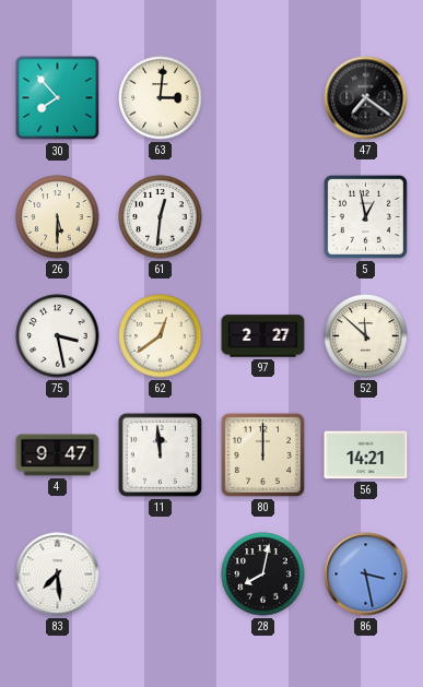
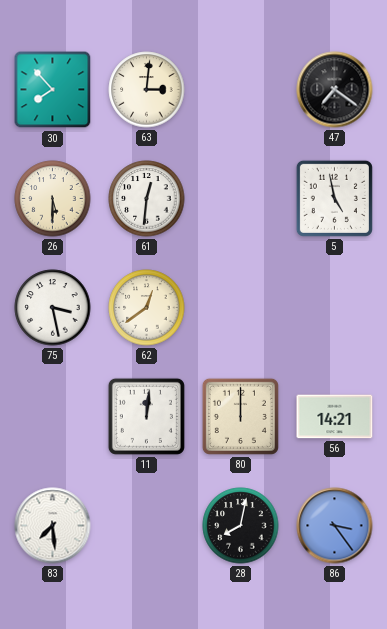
5: 12:58 -> 4:58
97: 2:27 -> none
52: 11:52 -> none
4: 9:47 -> none
11: 11:59 -> 12:01
86: 3:28 -> 3:24
